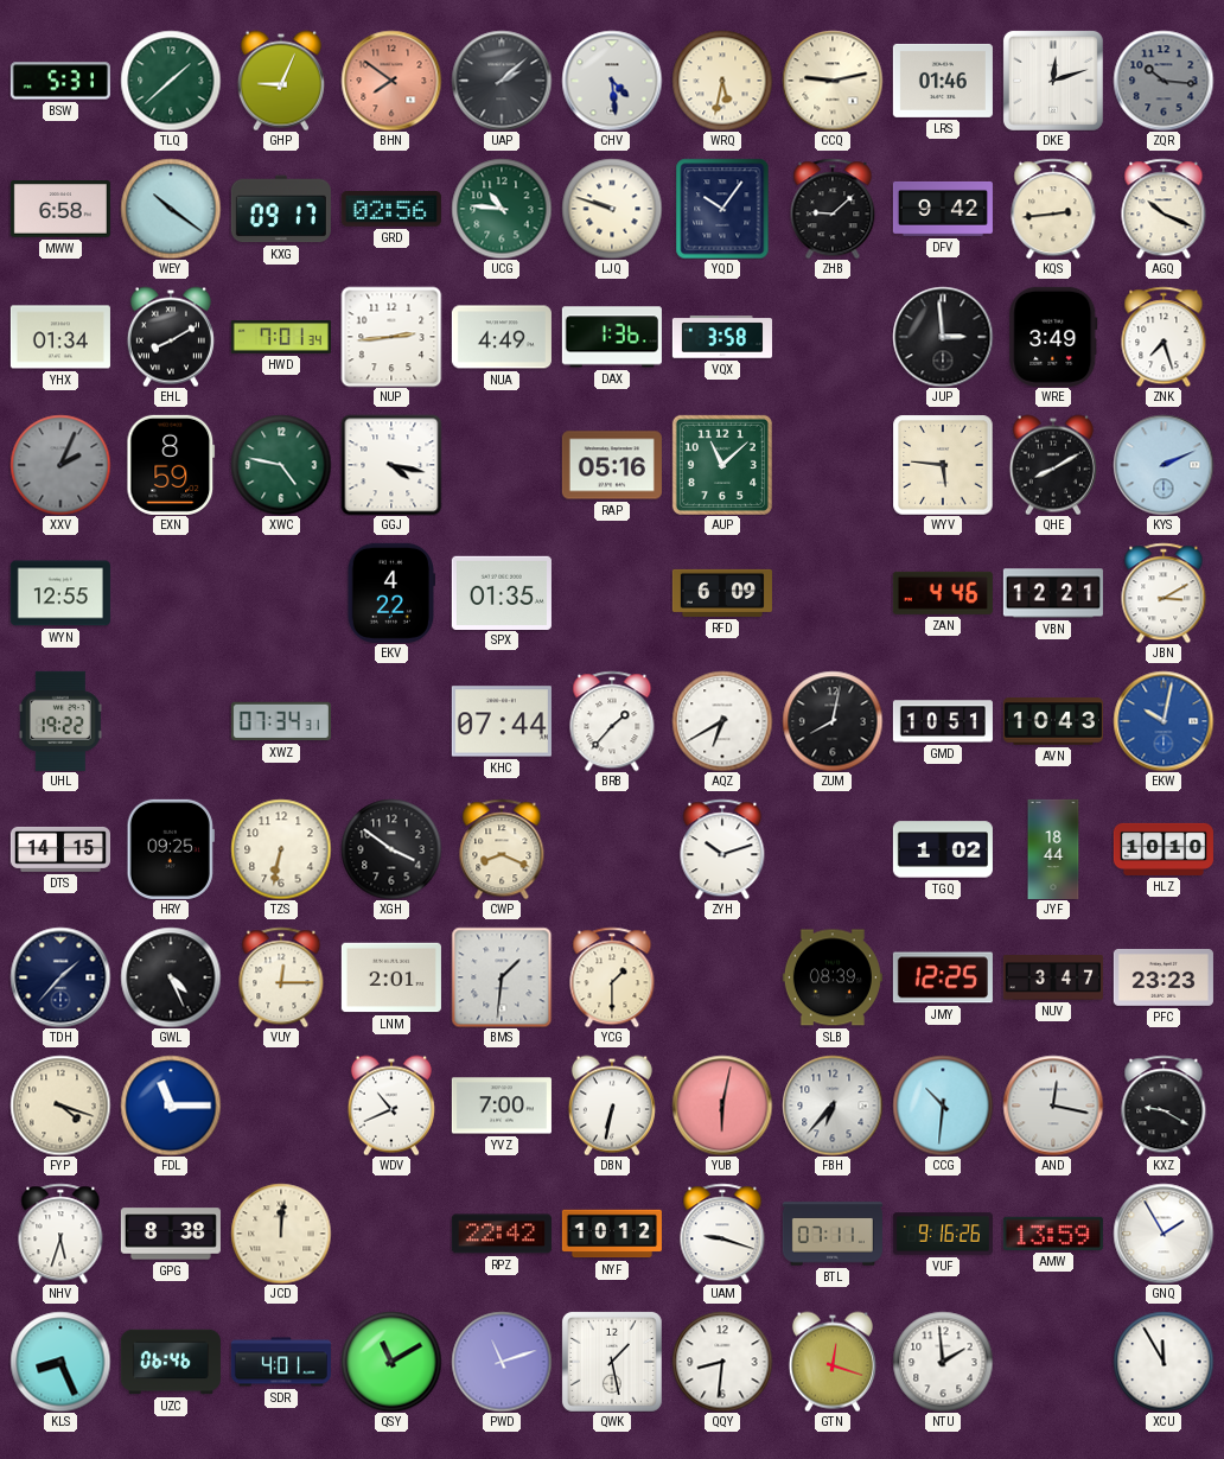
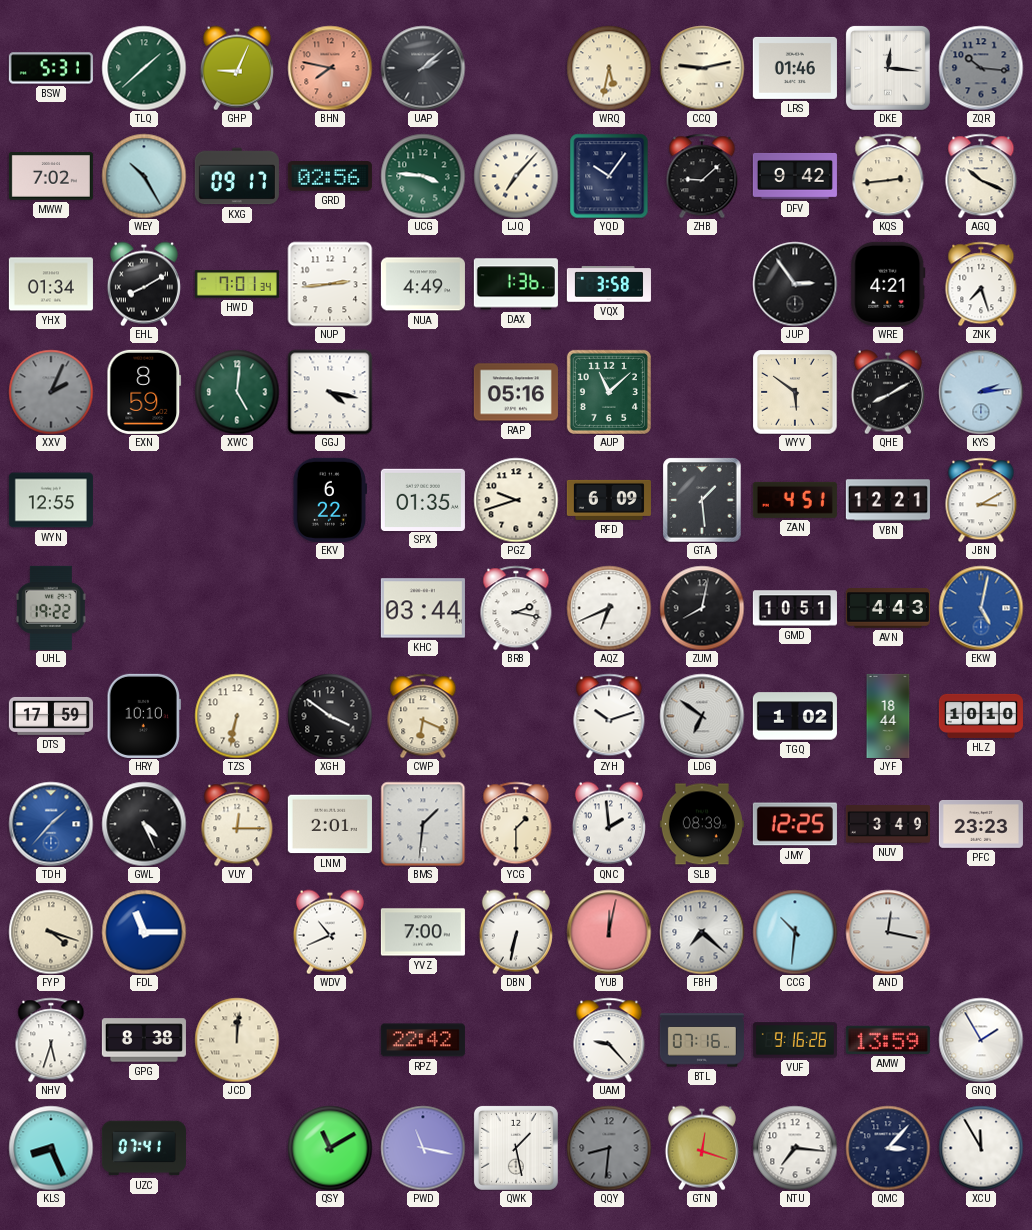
BHN: 7:51 -> 7:47
CHV: 4:29 -> none
DKE: 12:12 -> 12:16
MWW: 6:58 -> 7:02
WEY: 10:21 -> 10:25
UCG: 10:46 -> 3:46
LJQ: 9:48 -> 7:07
JUP: 2:59 -> 2:54
WRE: 3:49 -> 4:21
XWC: 4:47 -> 5:01
WYV: 5:46 -> 5:51
KYS: 2:11 -> 2:14
EKV: 4:22 -> 6:22
PGZ: none -> 9:42
GTA: none -> 1:29
ZAN: 4:46 -> 4:51
XWZ: 07:34 -> none
KHC: 07:44 -> 03:44
BRB: 1:37 -> 2:17
AQZ: 6:40 -> 6:41
AVN: 10:43 -> 4:43
EKW: 10:02 -> 5:02
DTS: 14:15 -> 17:59
HRY: 09:25 -> 10:10
CWP: 8:19 -> 6:19
LDG: none -> 6:51
TDH dial: navy -> blue
QNC: none -> 1:59
NUV: 3:47 -> 3:49
YUB: 6:02 -> 12:02
FBH: 6:37 -> 7:22
KXZ: 9:20 -> none
NYF: 10:12 -> none
UAM: 9:18 -> 9:23
BTL: 07:11 -> 07:16
UZC: 06:46 -> 07:41
SDR: 4:01 -> none
PWD: 11:12 -> 11:17
QQY dial: white -> grey
NTU: 1:59 -> 7:16
QMC: none -> 3:07
